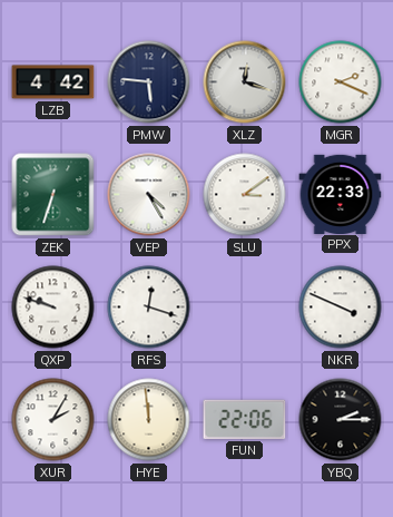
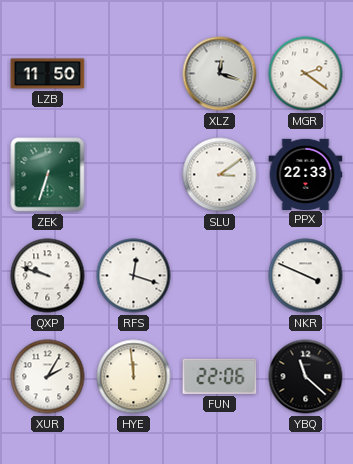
LZB: 4:42 -> 11:50
PMW: 5:46 -> none
MGR: 2:19 -> 2:21
VEP: 4:25 -> none
YBQ: 2:15 -> 11:22
